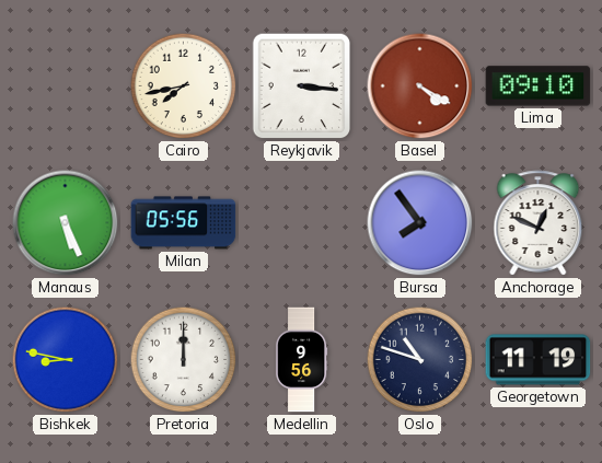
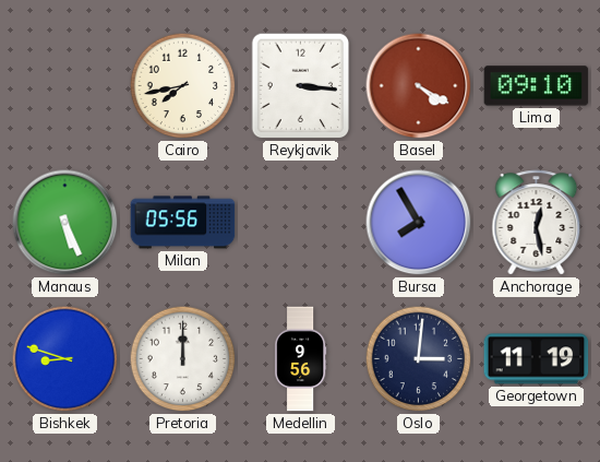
Bursa: 7:54 -> 7:55
Anchorage: 12:49 -> 12:28
Bishkek: 8:47 -> 8:48
Oslo: 10:48 -> 3:01
